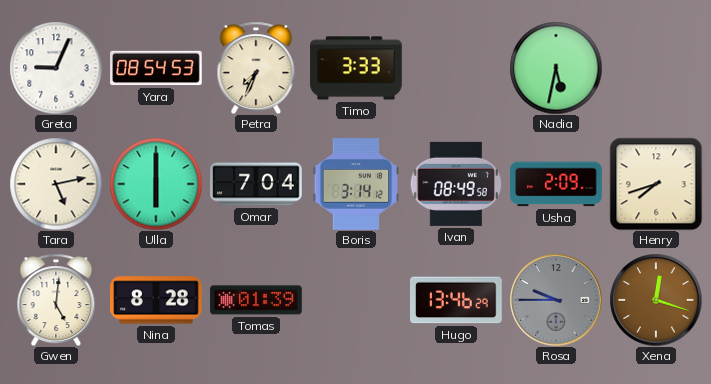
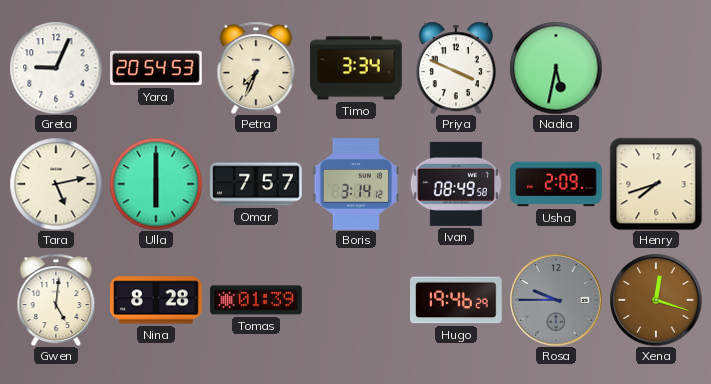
Yara: 08:54 -> 20:54
Timo: 3:33 -> 3:34
Priya: none -> 3:49
Omar: 7:04 -> 7:57
Hugo: 13:46 -> 19:46
